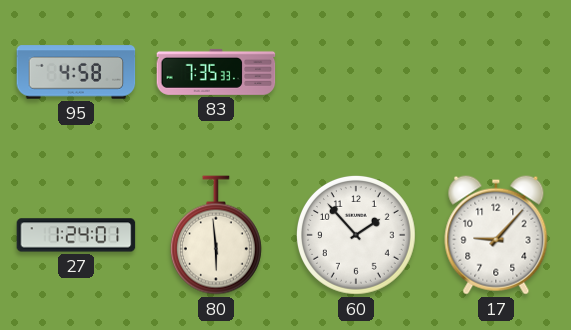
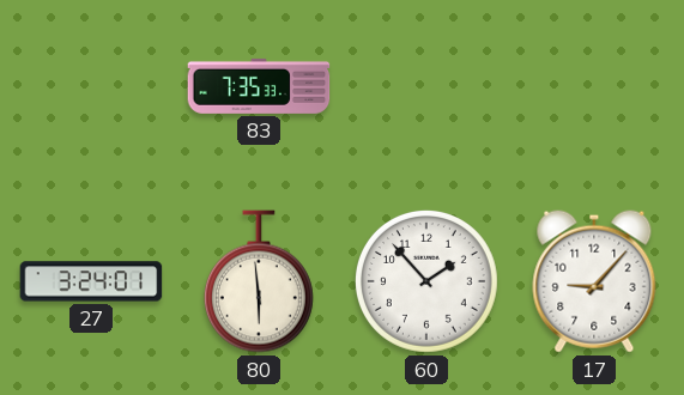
95: 4:58 -> none
27: 1:24 -> 3:24
